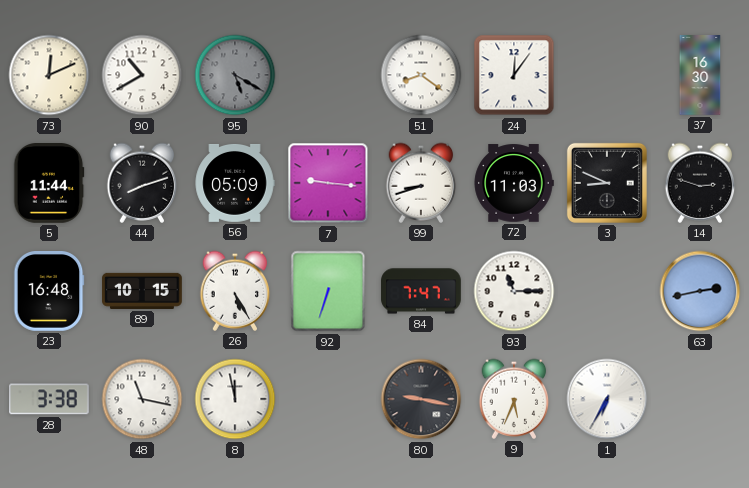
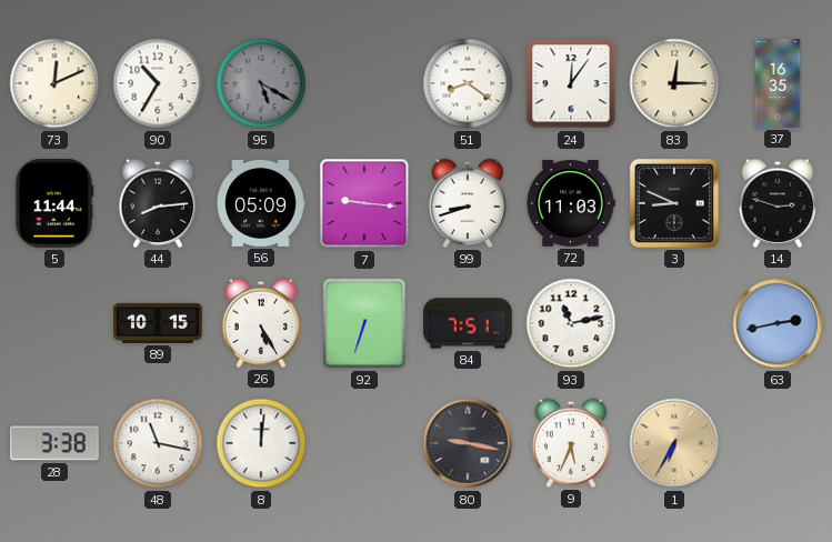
90: 10:40 -> 10:35
83: none -> 12:15
37: 16:30 -> 16:35
44: 8:12 -> 8:14
23: 16:48 -> none
84: 7:47 -> 7:51
93: 11:15 -> 11:13
8: 11:58 -> 12:01
1 dial: white -> champagne
